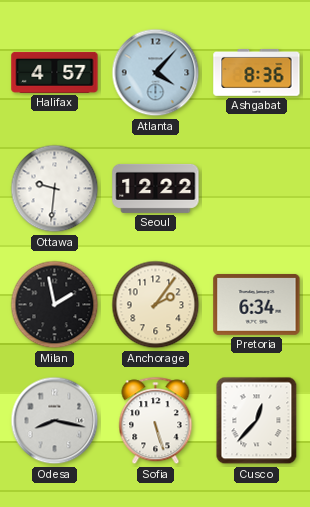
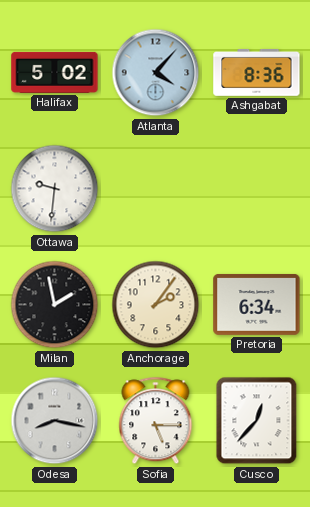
Halifax: 4:57 -> 5:02
Seoul: 12:22 -> none
Sofia: 5:27 -> 5:15
